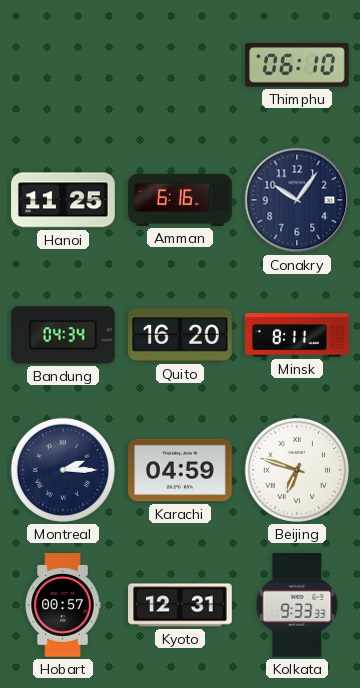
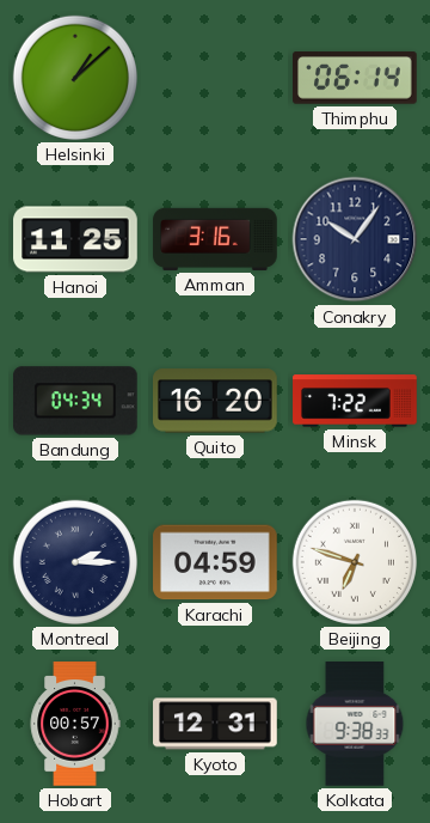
Helsinki: none -> 1:08
Thimphu: 06:10 -> 06:14
Amman: 6:16 -> 3:16
Minsk: 8:11 -> 7:22
Kolkata: 9:33 -> 9:38
